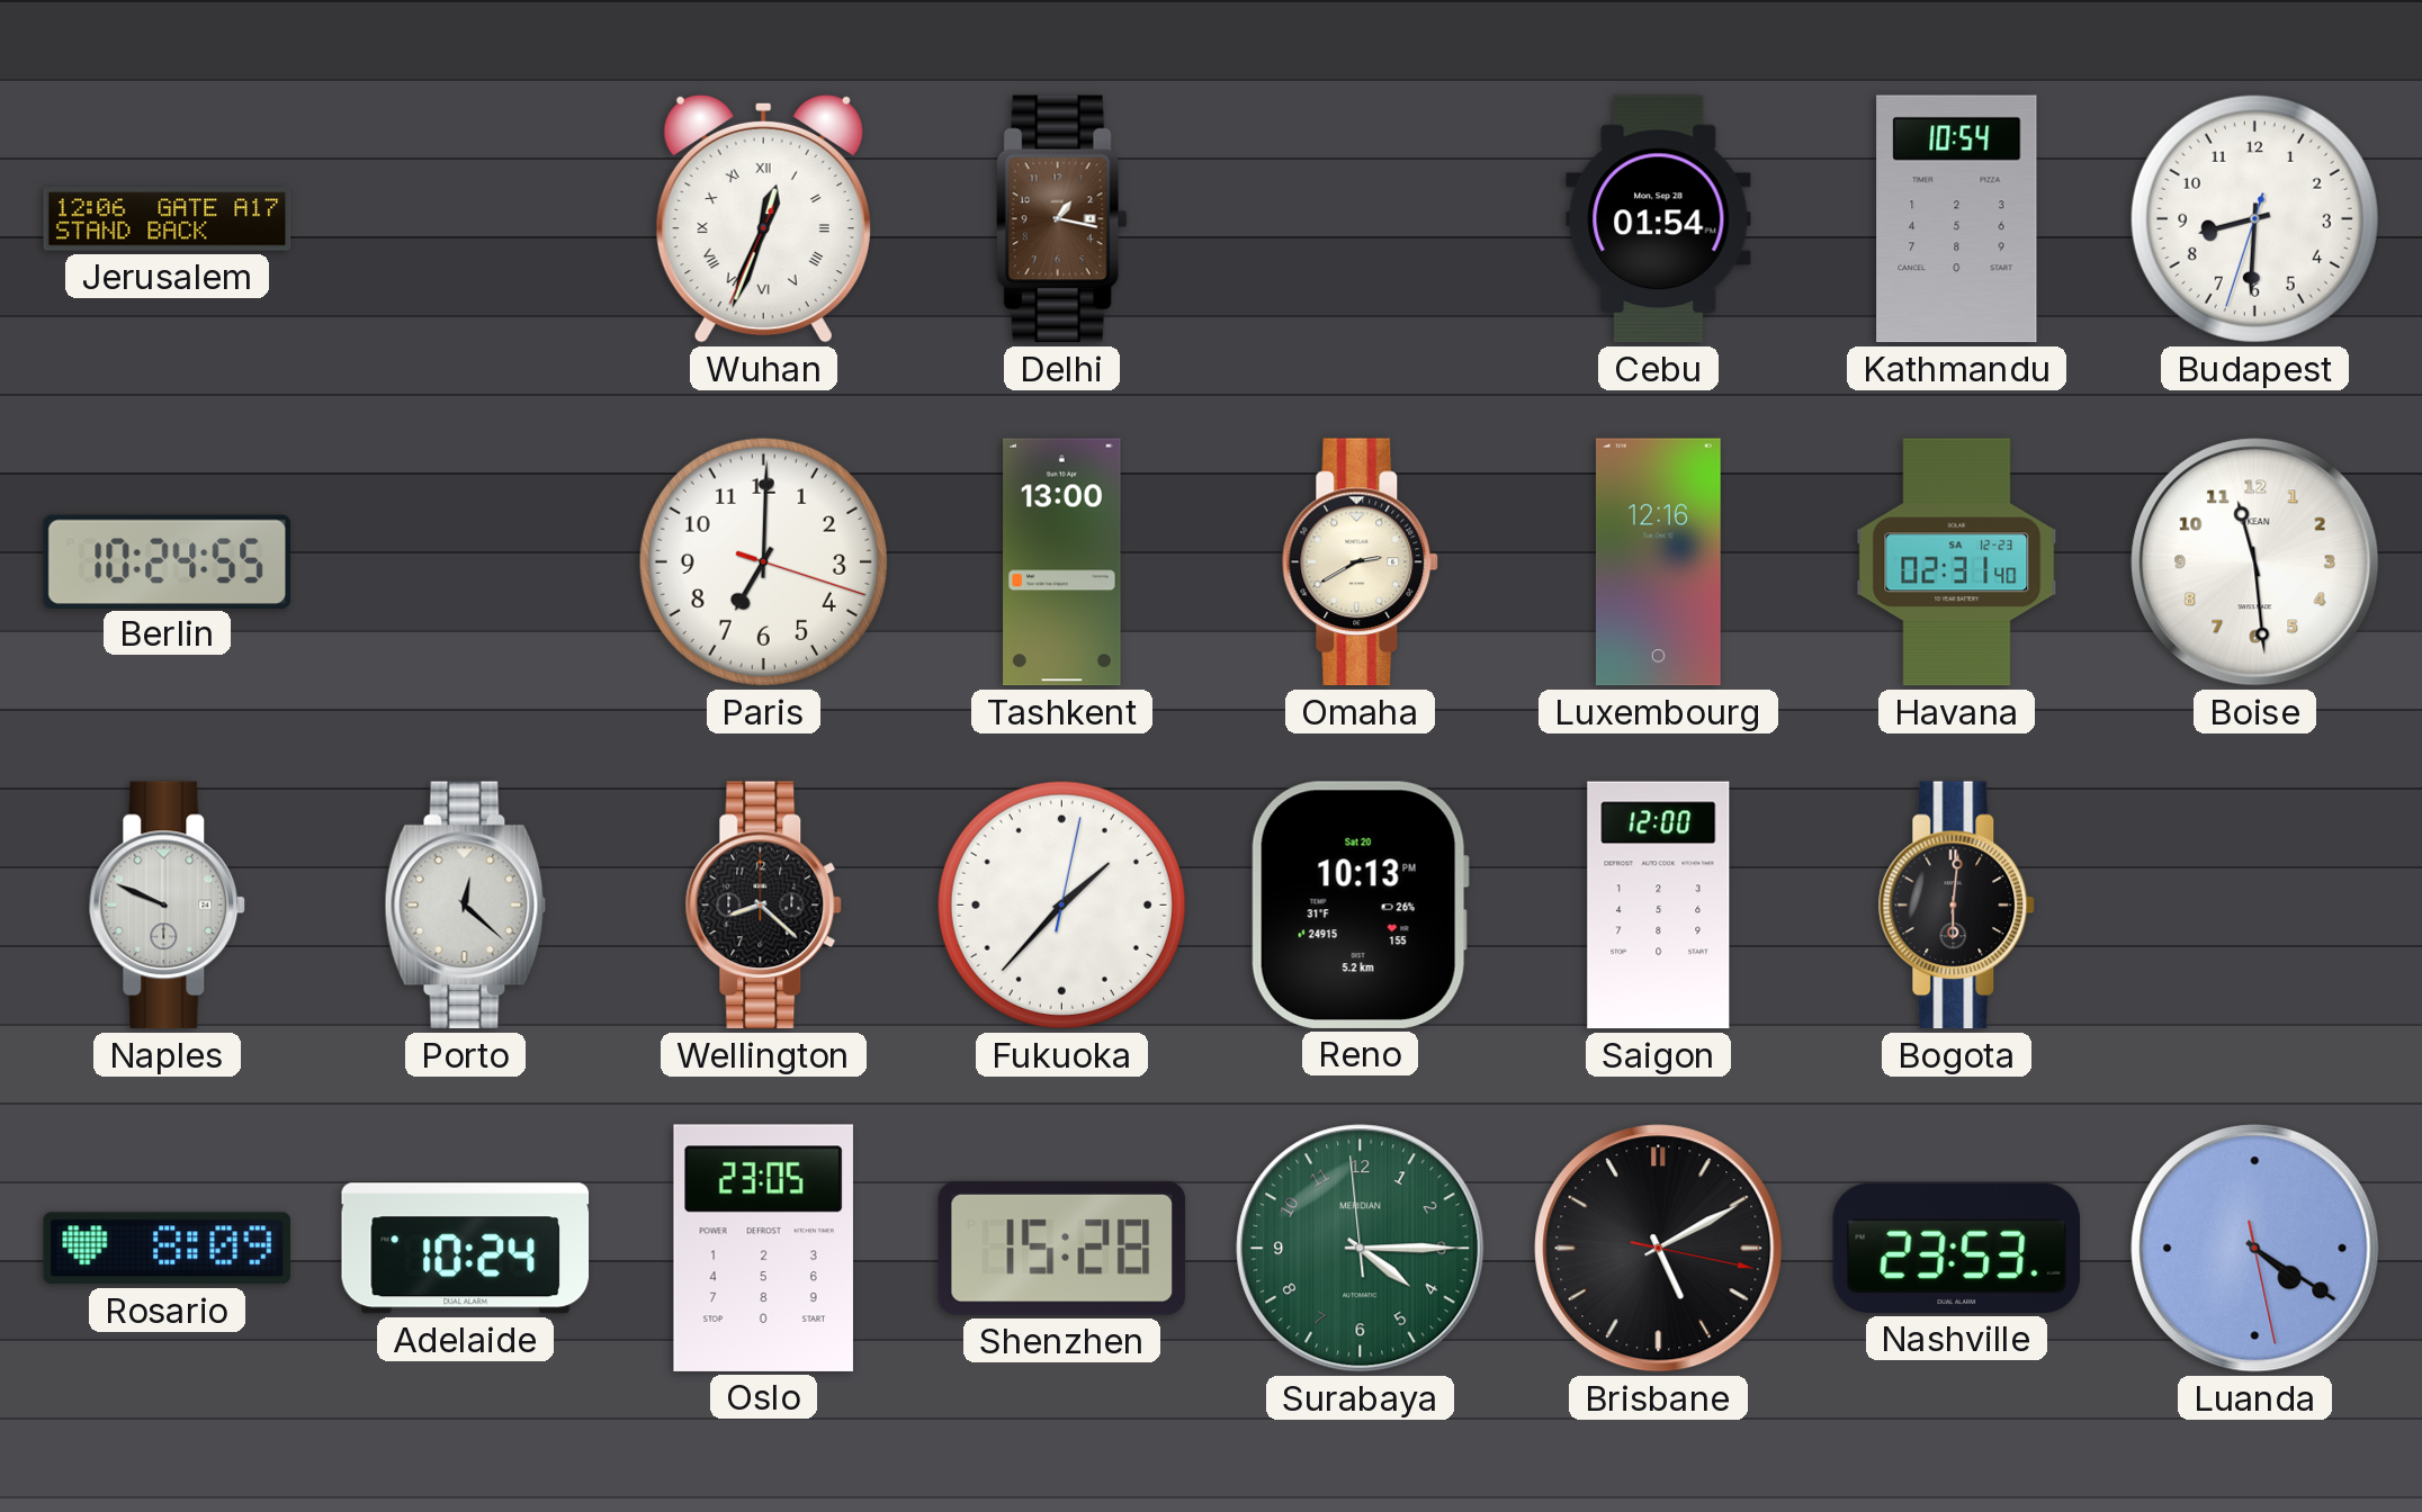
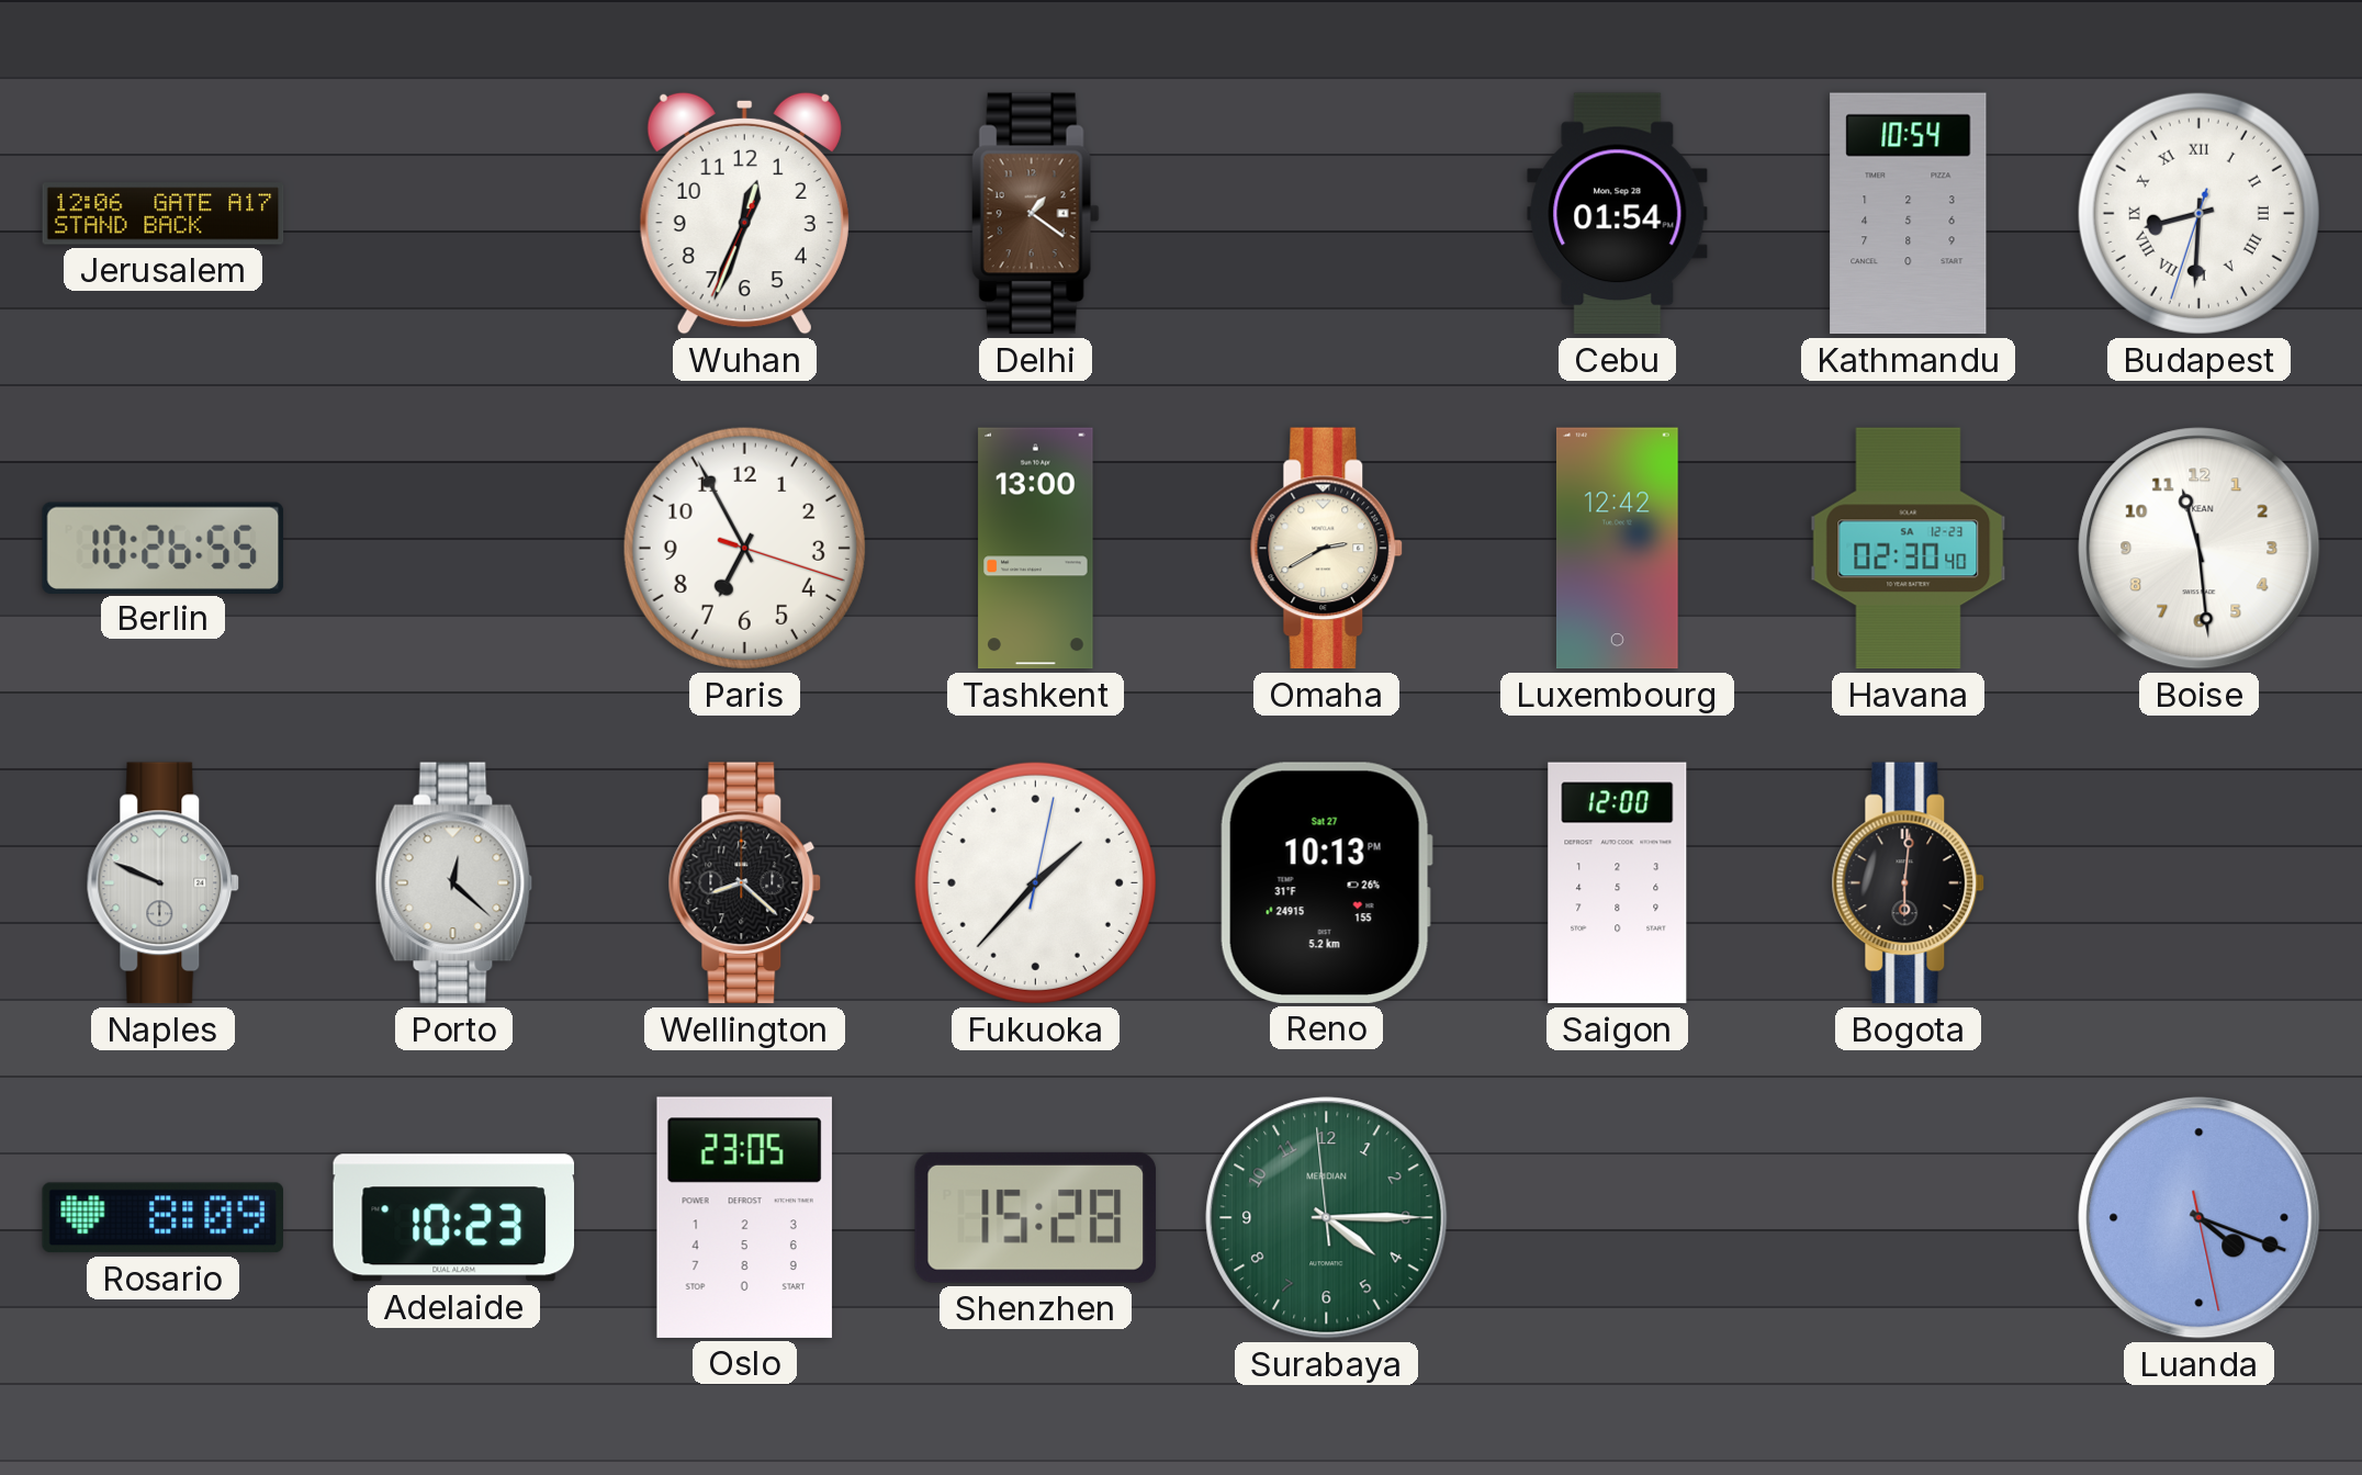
Wuhan numerals: Roman -> Arabic
Delhi: 1:17 -> 1:21
Budapest numerals: Arabic -> Roman
Berlin: 10:24 -> 10:26
Paris: 7:00 -> 6:55
Luxembourg: 12:16 -> 12:42
Havana: 02:31 -> 02:30
Reno date: Sat 20 -> Sat 27
Adelaide: 10:24 -> 10:23
Brisbane: 5:10 -> none
Nashville: 23:53 -> none
Luanda: 4:20 -> 4:18
